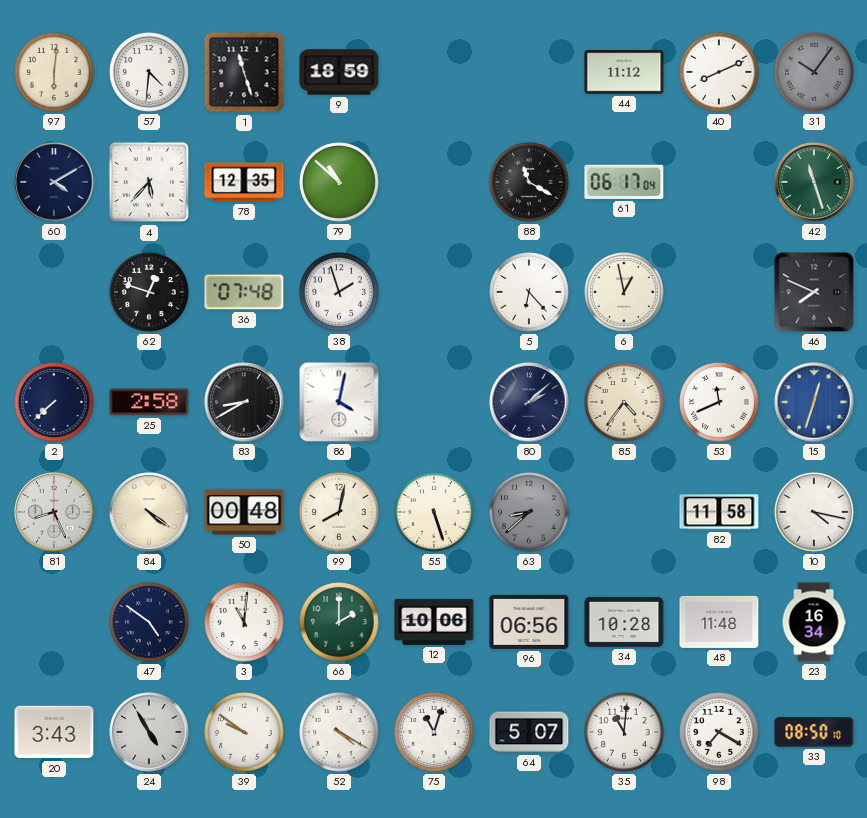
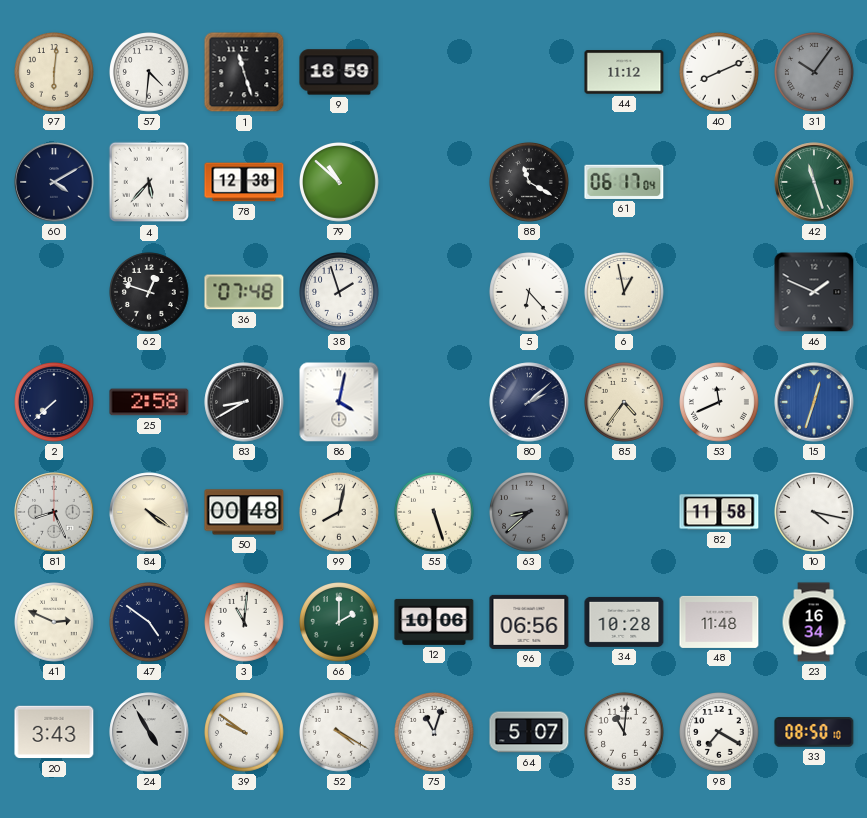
78: 12:35 -> 12:38
46: 7:49 -> 1:49
41: none -> 2:49
